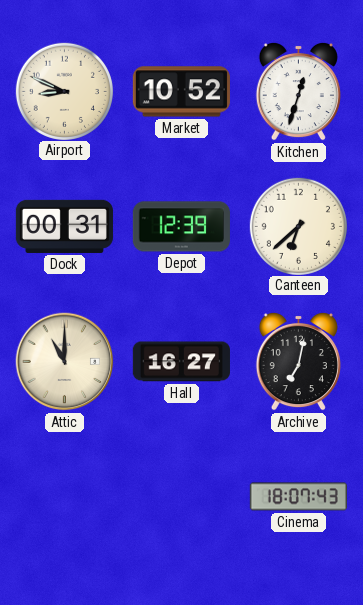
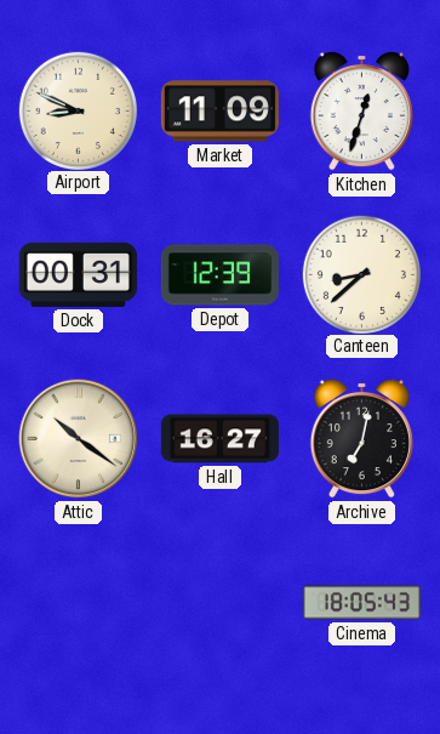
Market: 10:52 -> 11:09
Canteen: 6:38 -> 8:38
Attic: 11:00 -> 10:21
Cinema: 18:07 -> 18:05
